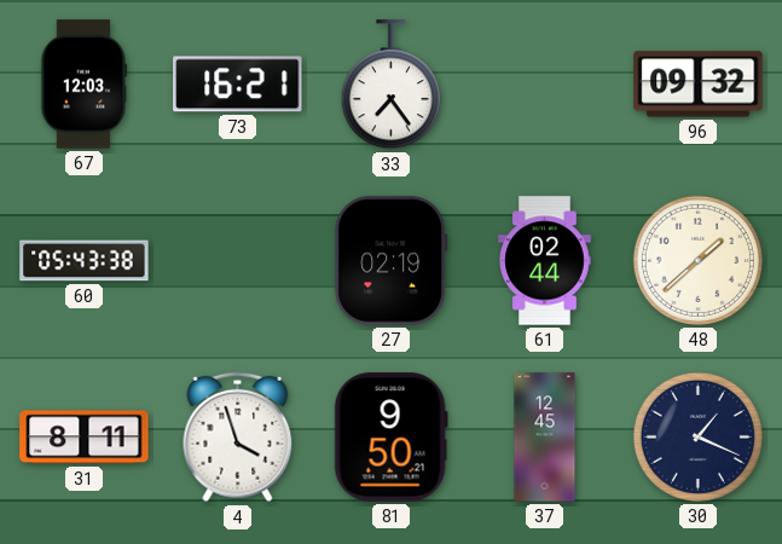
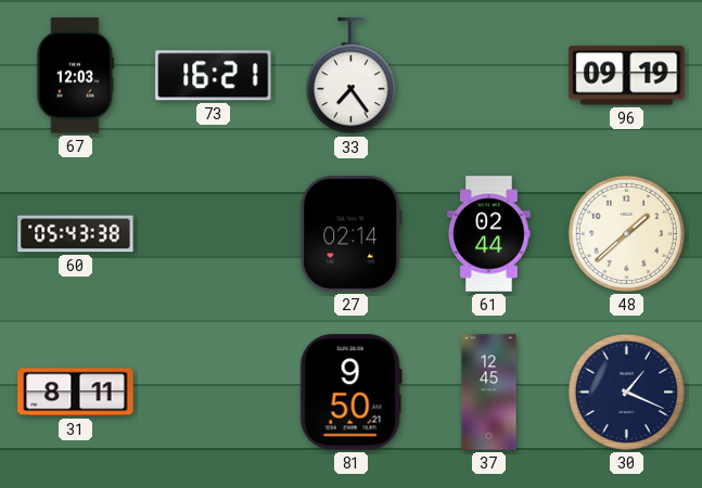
96: 09:32 -> 09:19
27: 02:19 -> 02:14
4: 3:57 -> none
